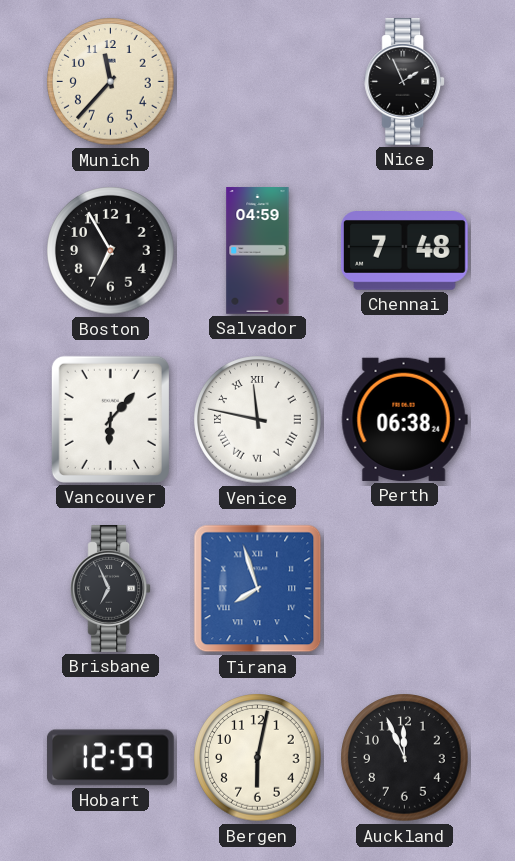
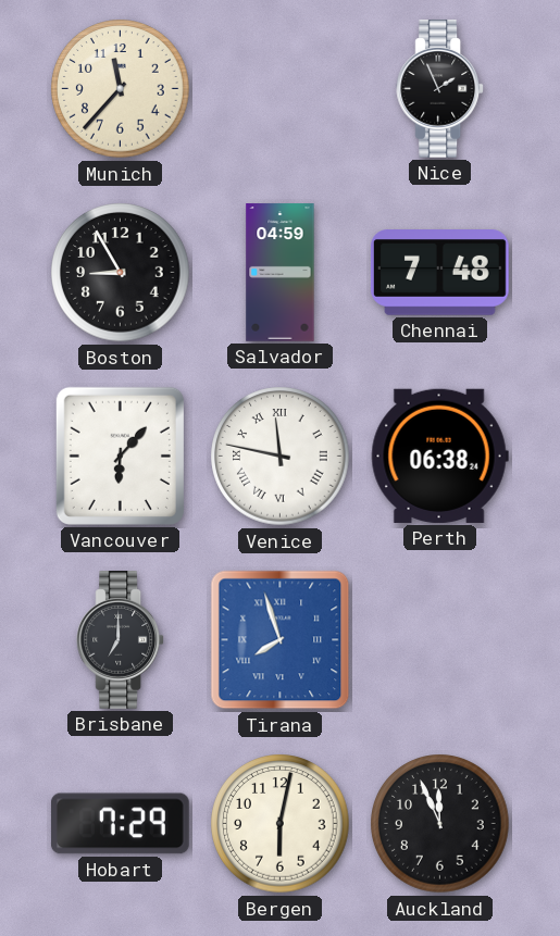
Boston: 6:55 -> 8:55
Brisbane: 6:56 -> 7:00
Hobart: 12:59 -> 7:29
